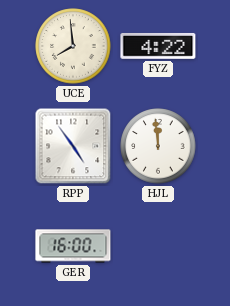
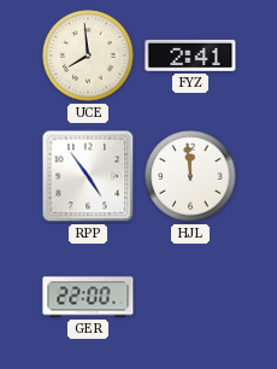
FYZ: 4:22 -> 2:41
GER: 16:00 -> 22:00
